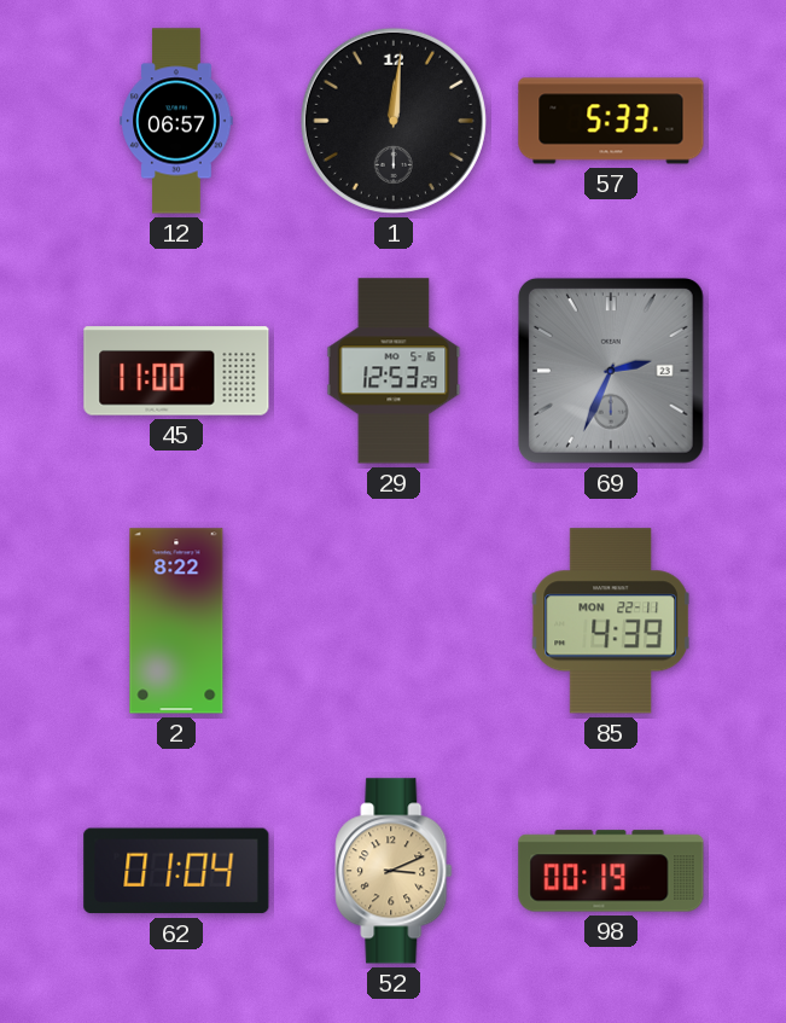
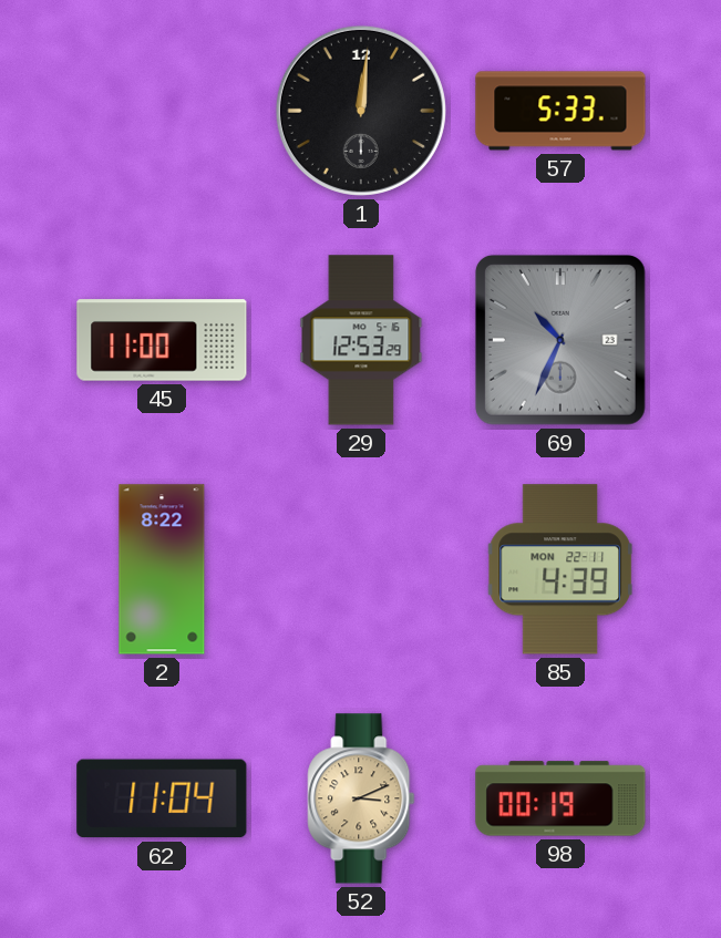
12: 06:57 -> none
69: 2:34 -> 10:34
62: 01:04 -> 11:04
